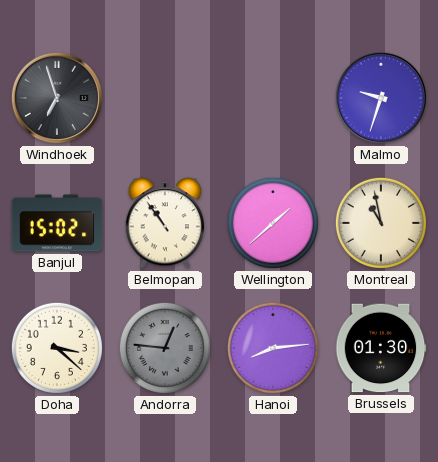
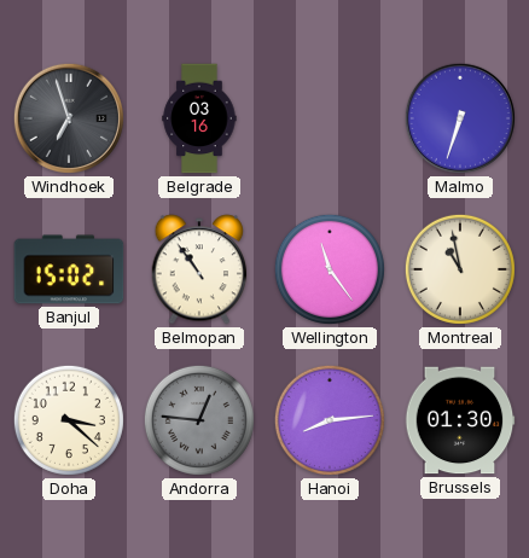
Belgrade: none -> 03:16
Malmo: 9:33 -> 6:33
Wellington: 1:38 -> 11:24
